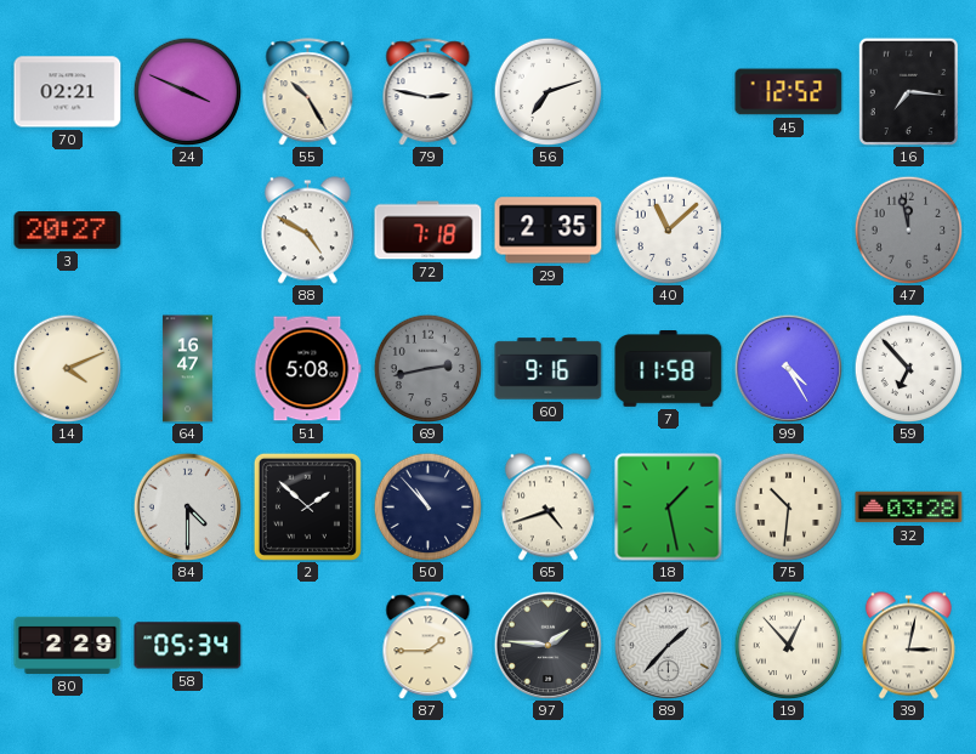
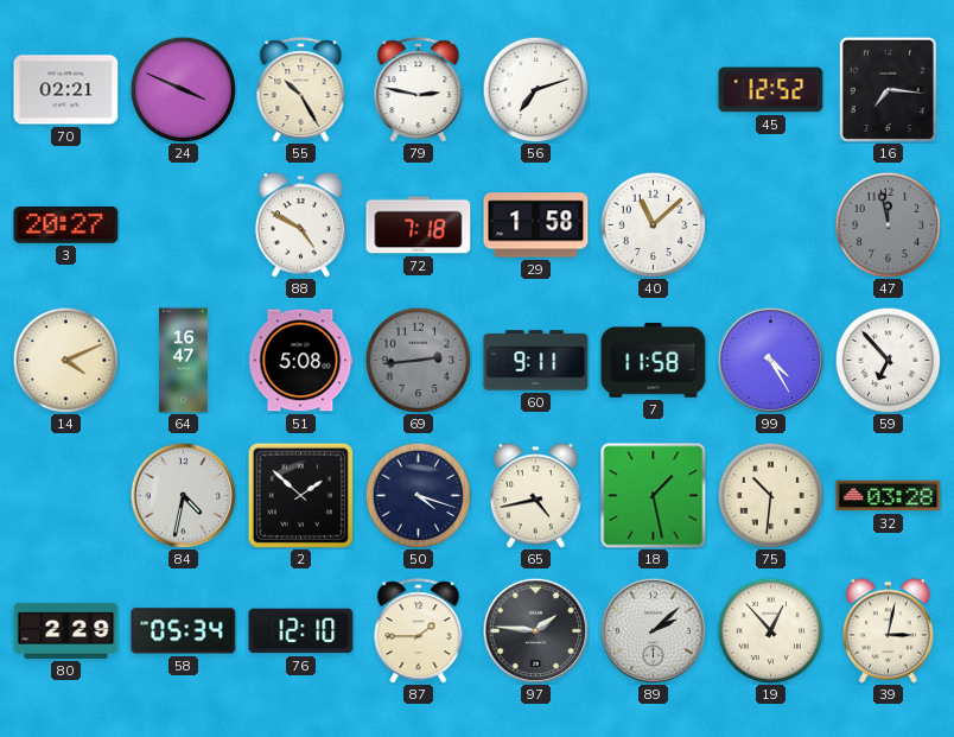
29: 2:35 -> 1:58
69: 2:43 -> 2:44
60: 9:16 -> 9:11
84: 4:30 -> 4:32
50: 10:53 -> 4:18
65: 4:42 -> 4:43
76: none -> 12:10
89: 1:37 -> 2:08
